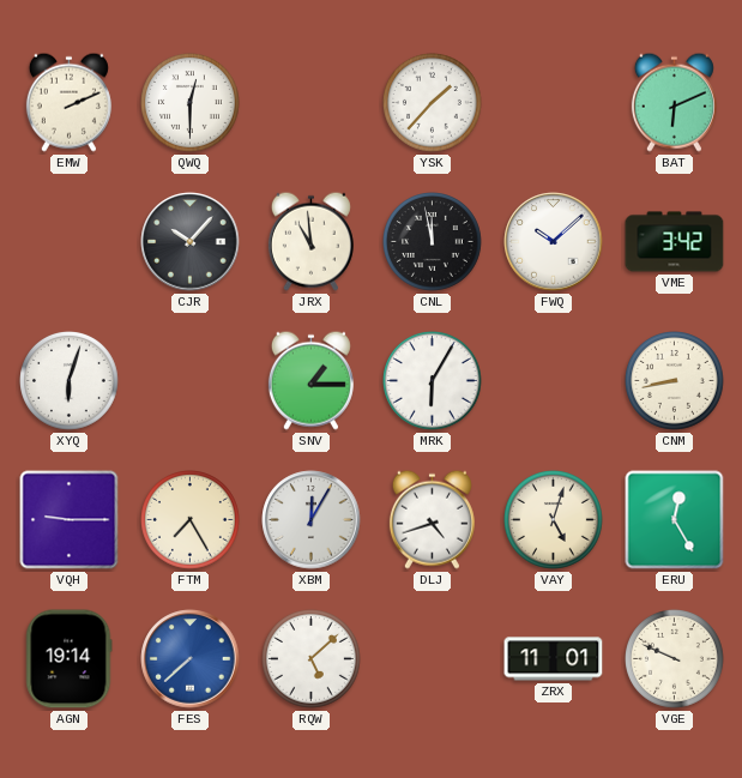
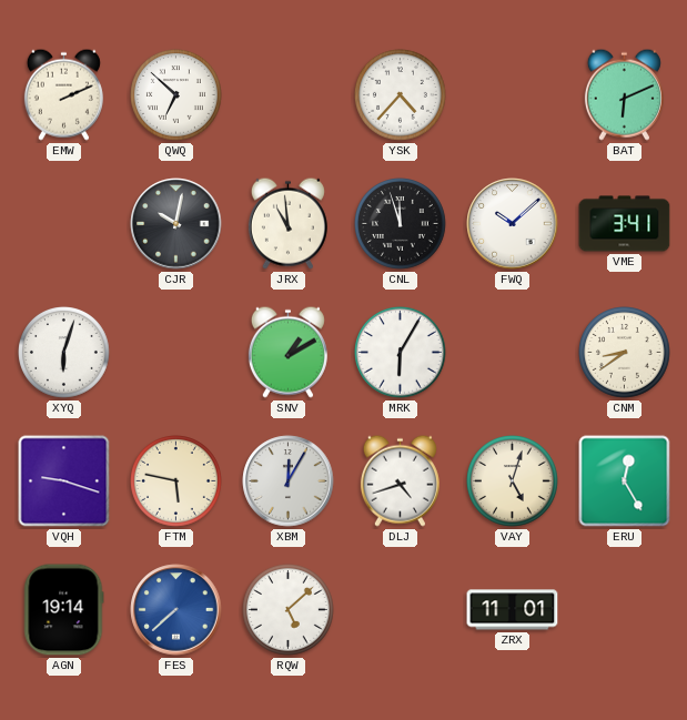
QWQ: 12:30 -> 6:52
YSK: 1:37 -> 4:37
CJR: 10:07 -> 10:02
CNL: 11:58 -> 11:57
VME: 3:42 -> 3:41
SNV: 1:15 -> 1:10
CNM: 8:43 -> 8:39
VQH: 9:15 -> 9:18
FTM: 7:25 -> 5:47
VGE: 9:49 -> none
